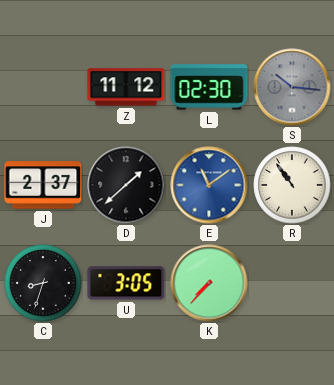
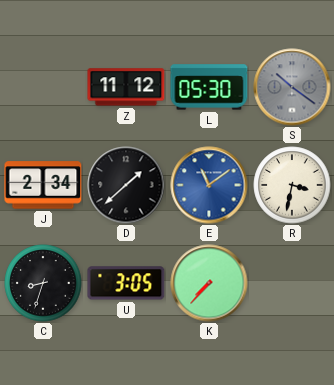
L: 02:30 -> 05:30
S: 10:16 -> 10:21
J: 2:37 -> 2:34
R: 10:54 -> 3:32
